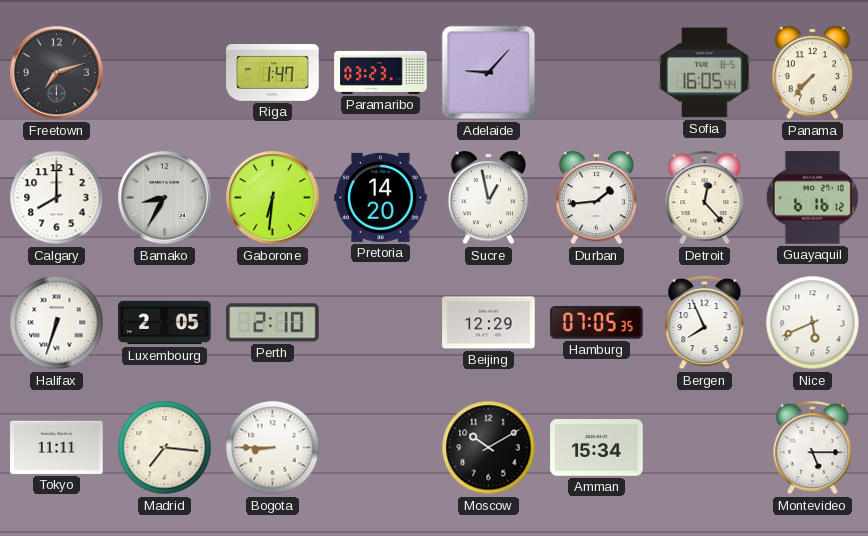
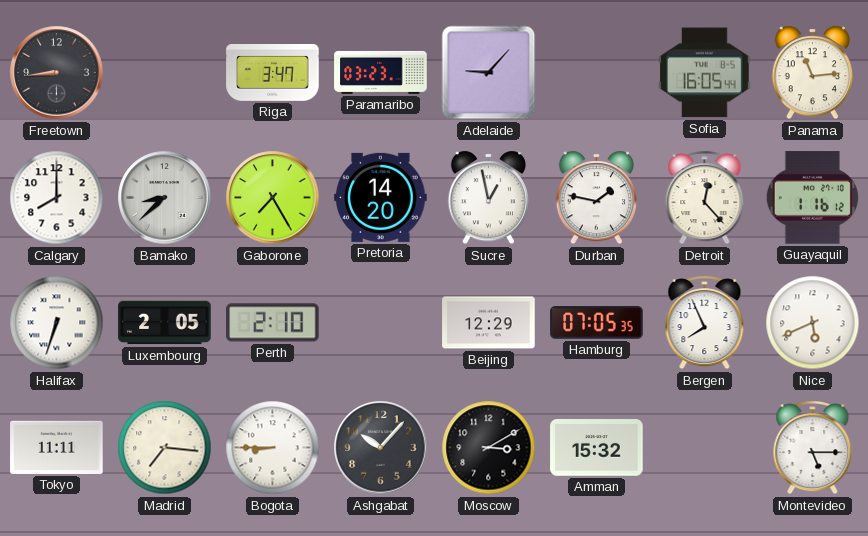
Freetown: 7:12 -> 8:44
Riga: 1:47 -> 3:47
Panama: 7:37 -> 11:14
Bamako: 8:35 -> 8:38
Gaborone: 6:31 -> 7:25
Durban: 1:44 -> 1:47
Guayaquil: 6:16 -> 1:16
Ashgabat: none -> 10:07
Moscow: 10:10 -> 3:10
Amman: 15:34 -> 15:32
